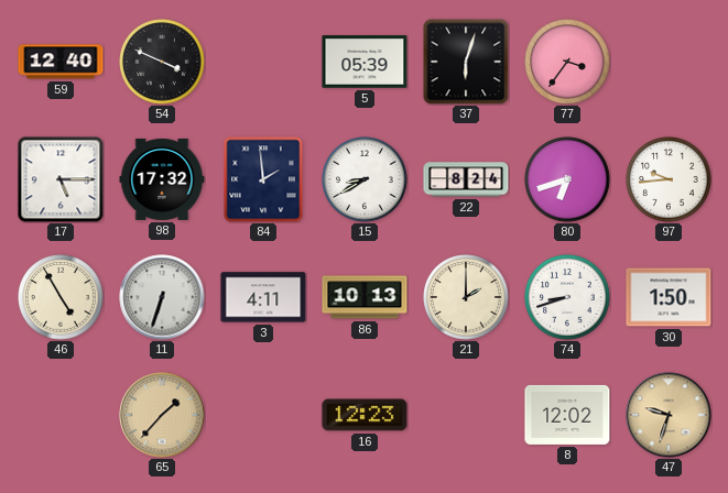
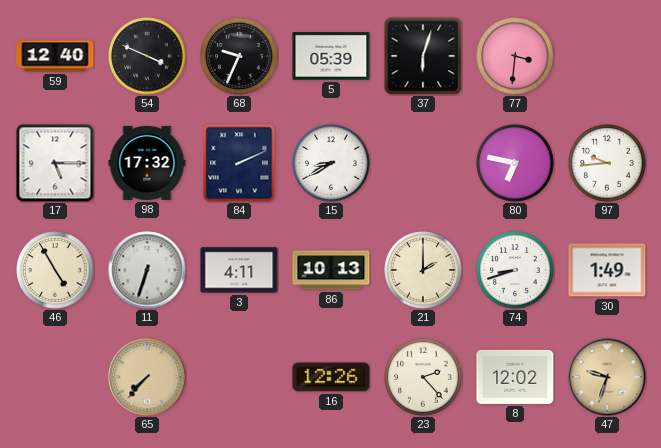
68: none -> 9:34
77: 3:36 -> 3:31
84: 1:59 -> 2:11
22: 8:24 -> none
80: 6:42 -> 6:47
30: 1:50 -> 1:49
65: 1:37 -> 7:37
16: 12:23 -> 12:26
23: none -> 2:23
